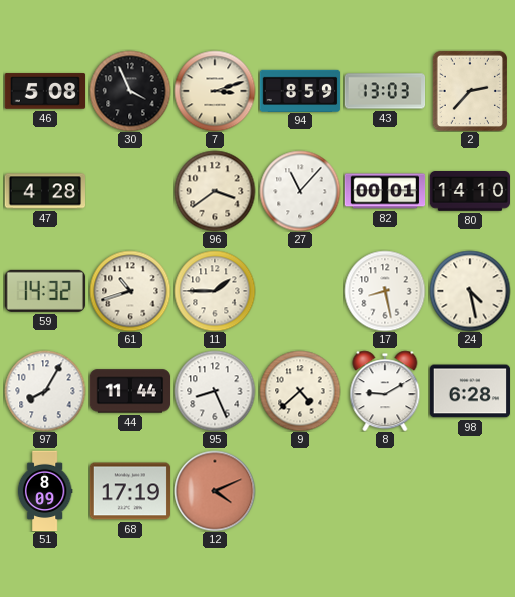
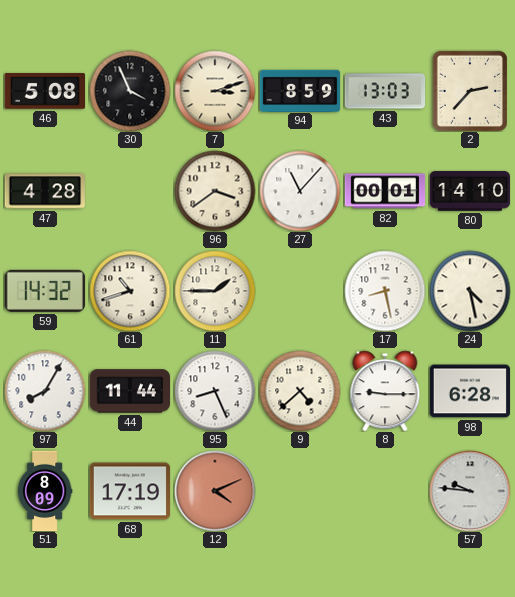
8: 9:10 -> 9:15
57: none -> 9:46
